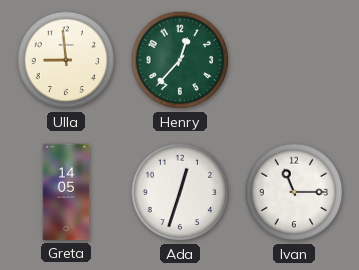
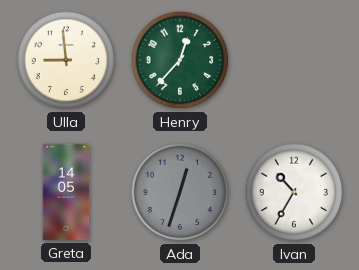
Ada dial: white -> grey
Ivan: 11:15 -> 10:35
